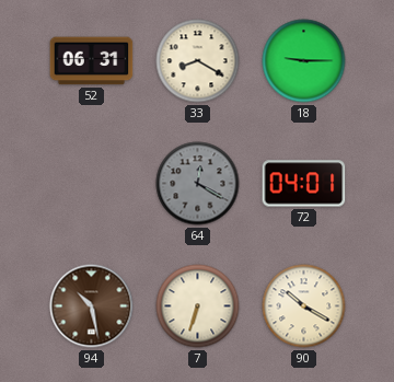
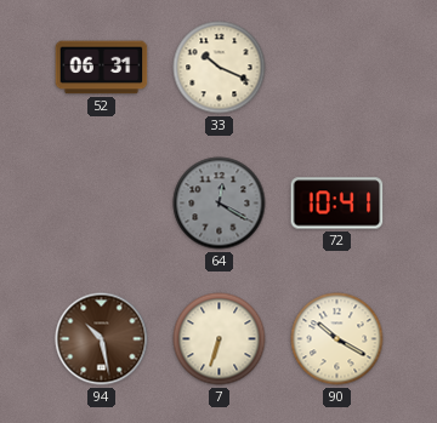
33: 8:20 -> 10:19
18: 9:15 -> none
72: 04:01 -> 10:41
